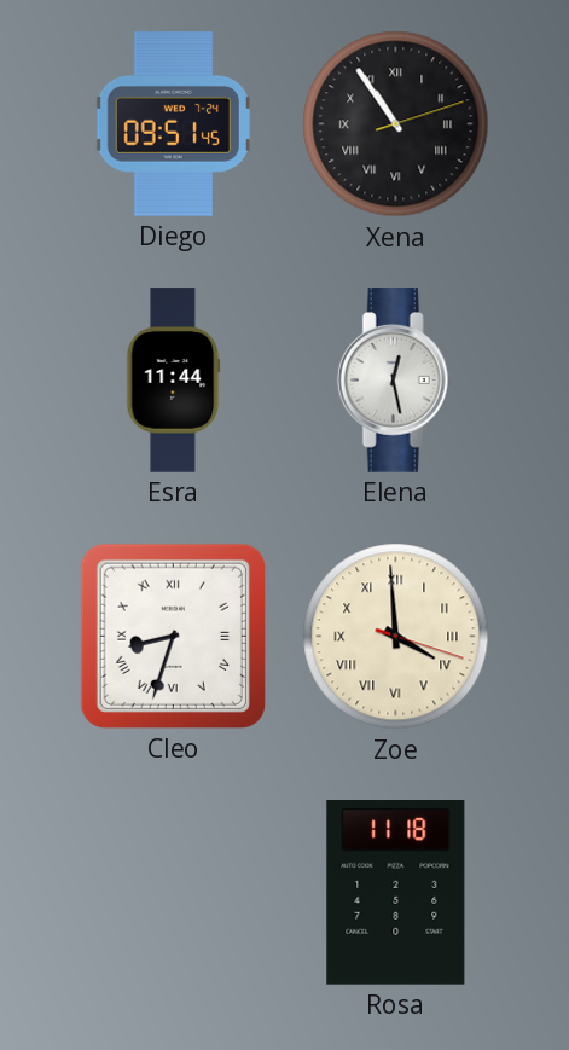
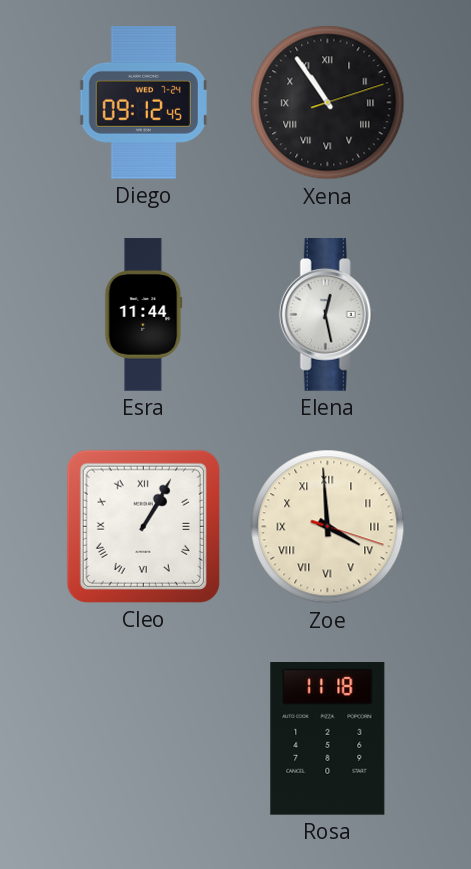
Diego: 09:51 -> 09:12
Cleo: 8:33 -> 1:05
